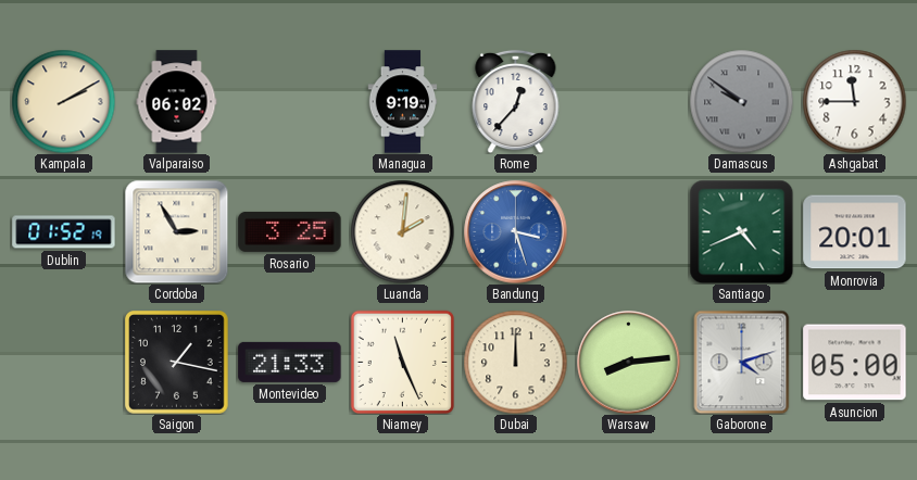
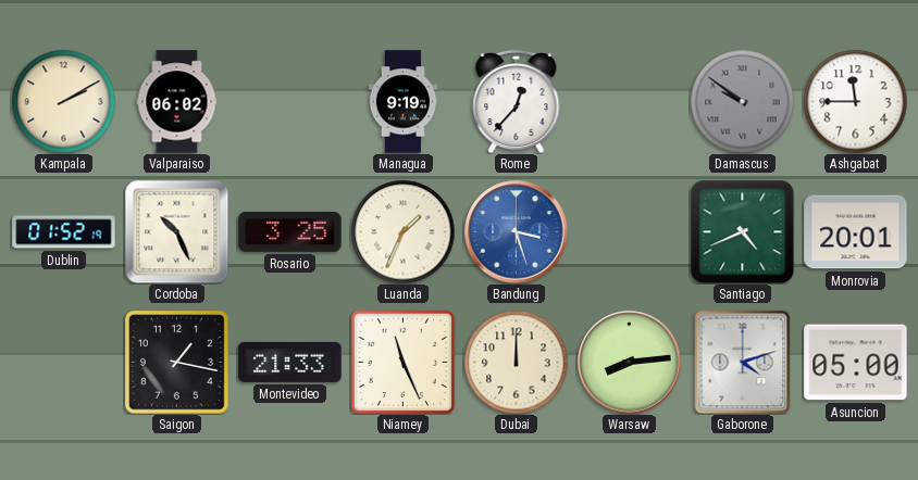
Cordoba: 2:55 -> 10:26
Luanda: 2:01 -> 1:34
